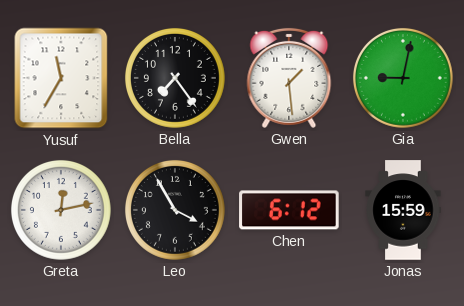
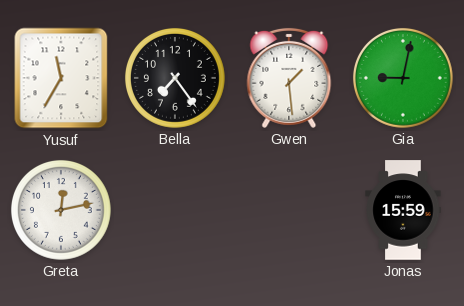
Leo: 3:55 -> none
Chen: 6:12 -> none
